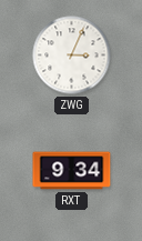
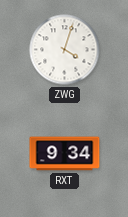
ZWG: 3:04 -> 4:03
